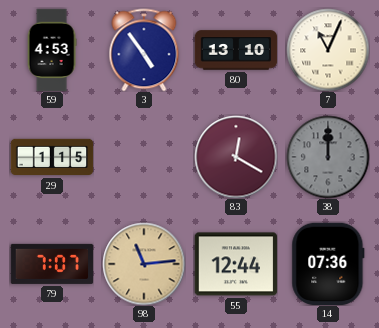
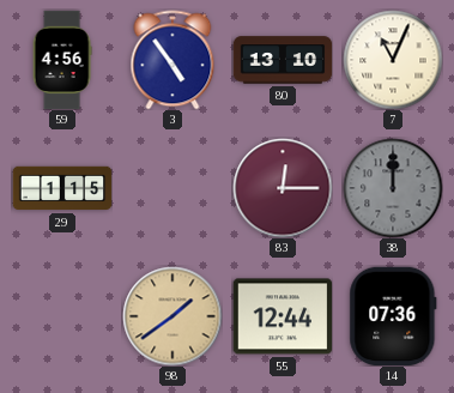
59: 4:53 -> 4:56
83: 12:20 -> 12:15
79: 7:07 -> none
98: 11:14 -> 1:39
